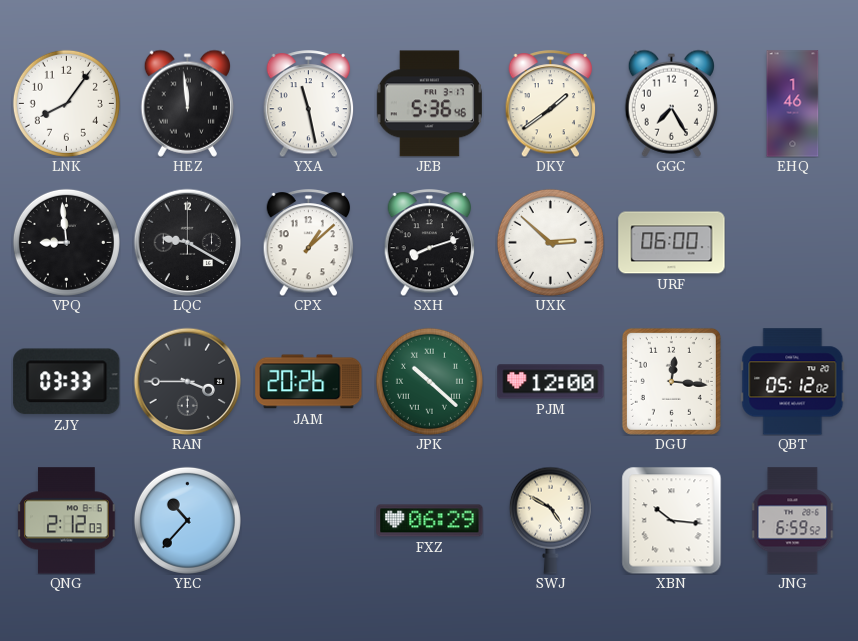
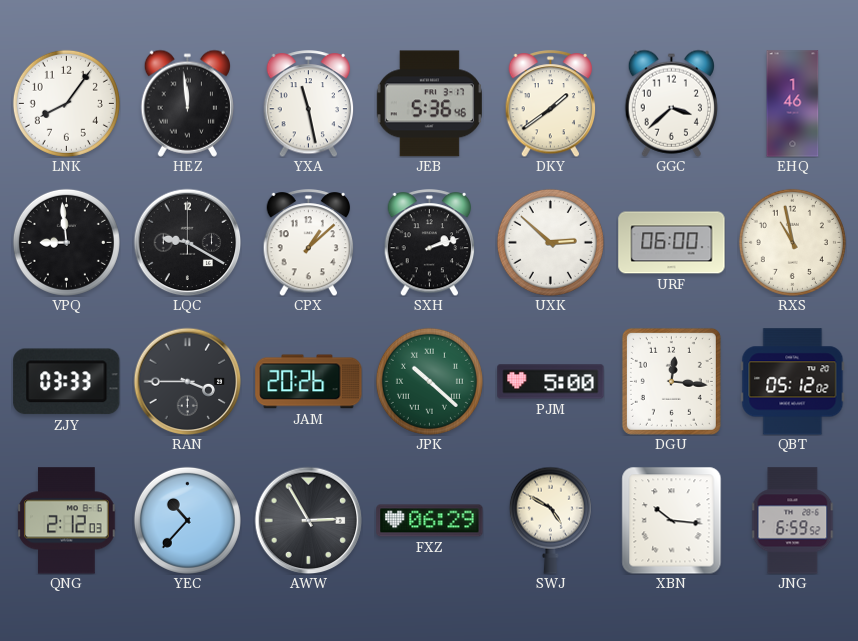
GGC: 7:25 -> 3:38
SXH: 8:12 -> 2:12
RXS: none -> 10:58
PJM: 12:00 -> 5:00
AWW: none -> 2:55
